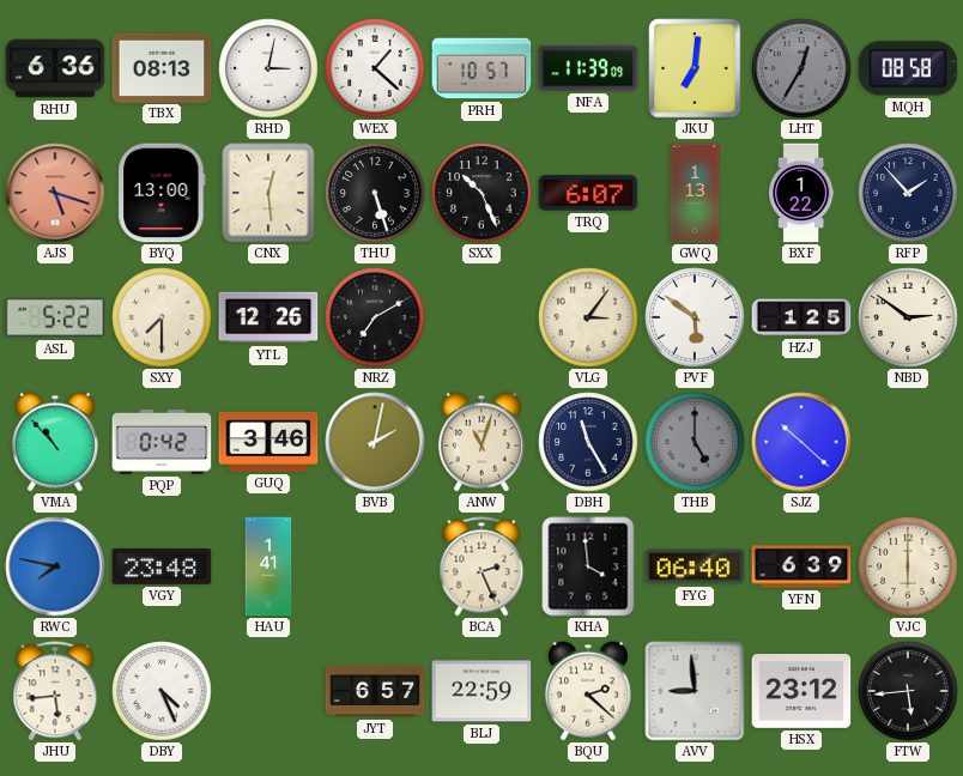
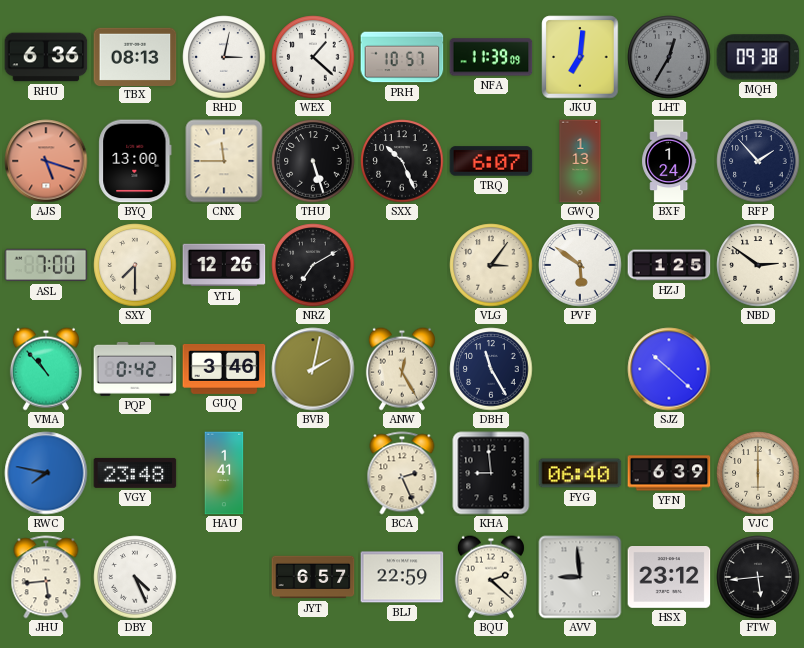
MQH: 08:58 -> 09:38
CNX: 12:29 -> 11:45
BXF: 1:22 -> 1:24
ASL: 5:22 -> 7:00
ANW: 11:03 -> 12:25
THB: 5:00 -> none
KHA: 3:59 -> 8:59
